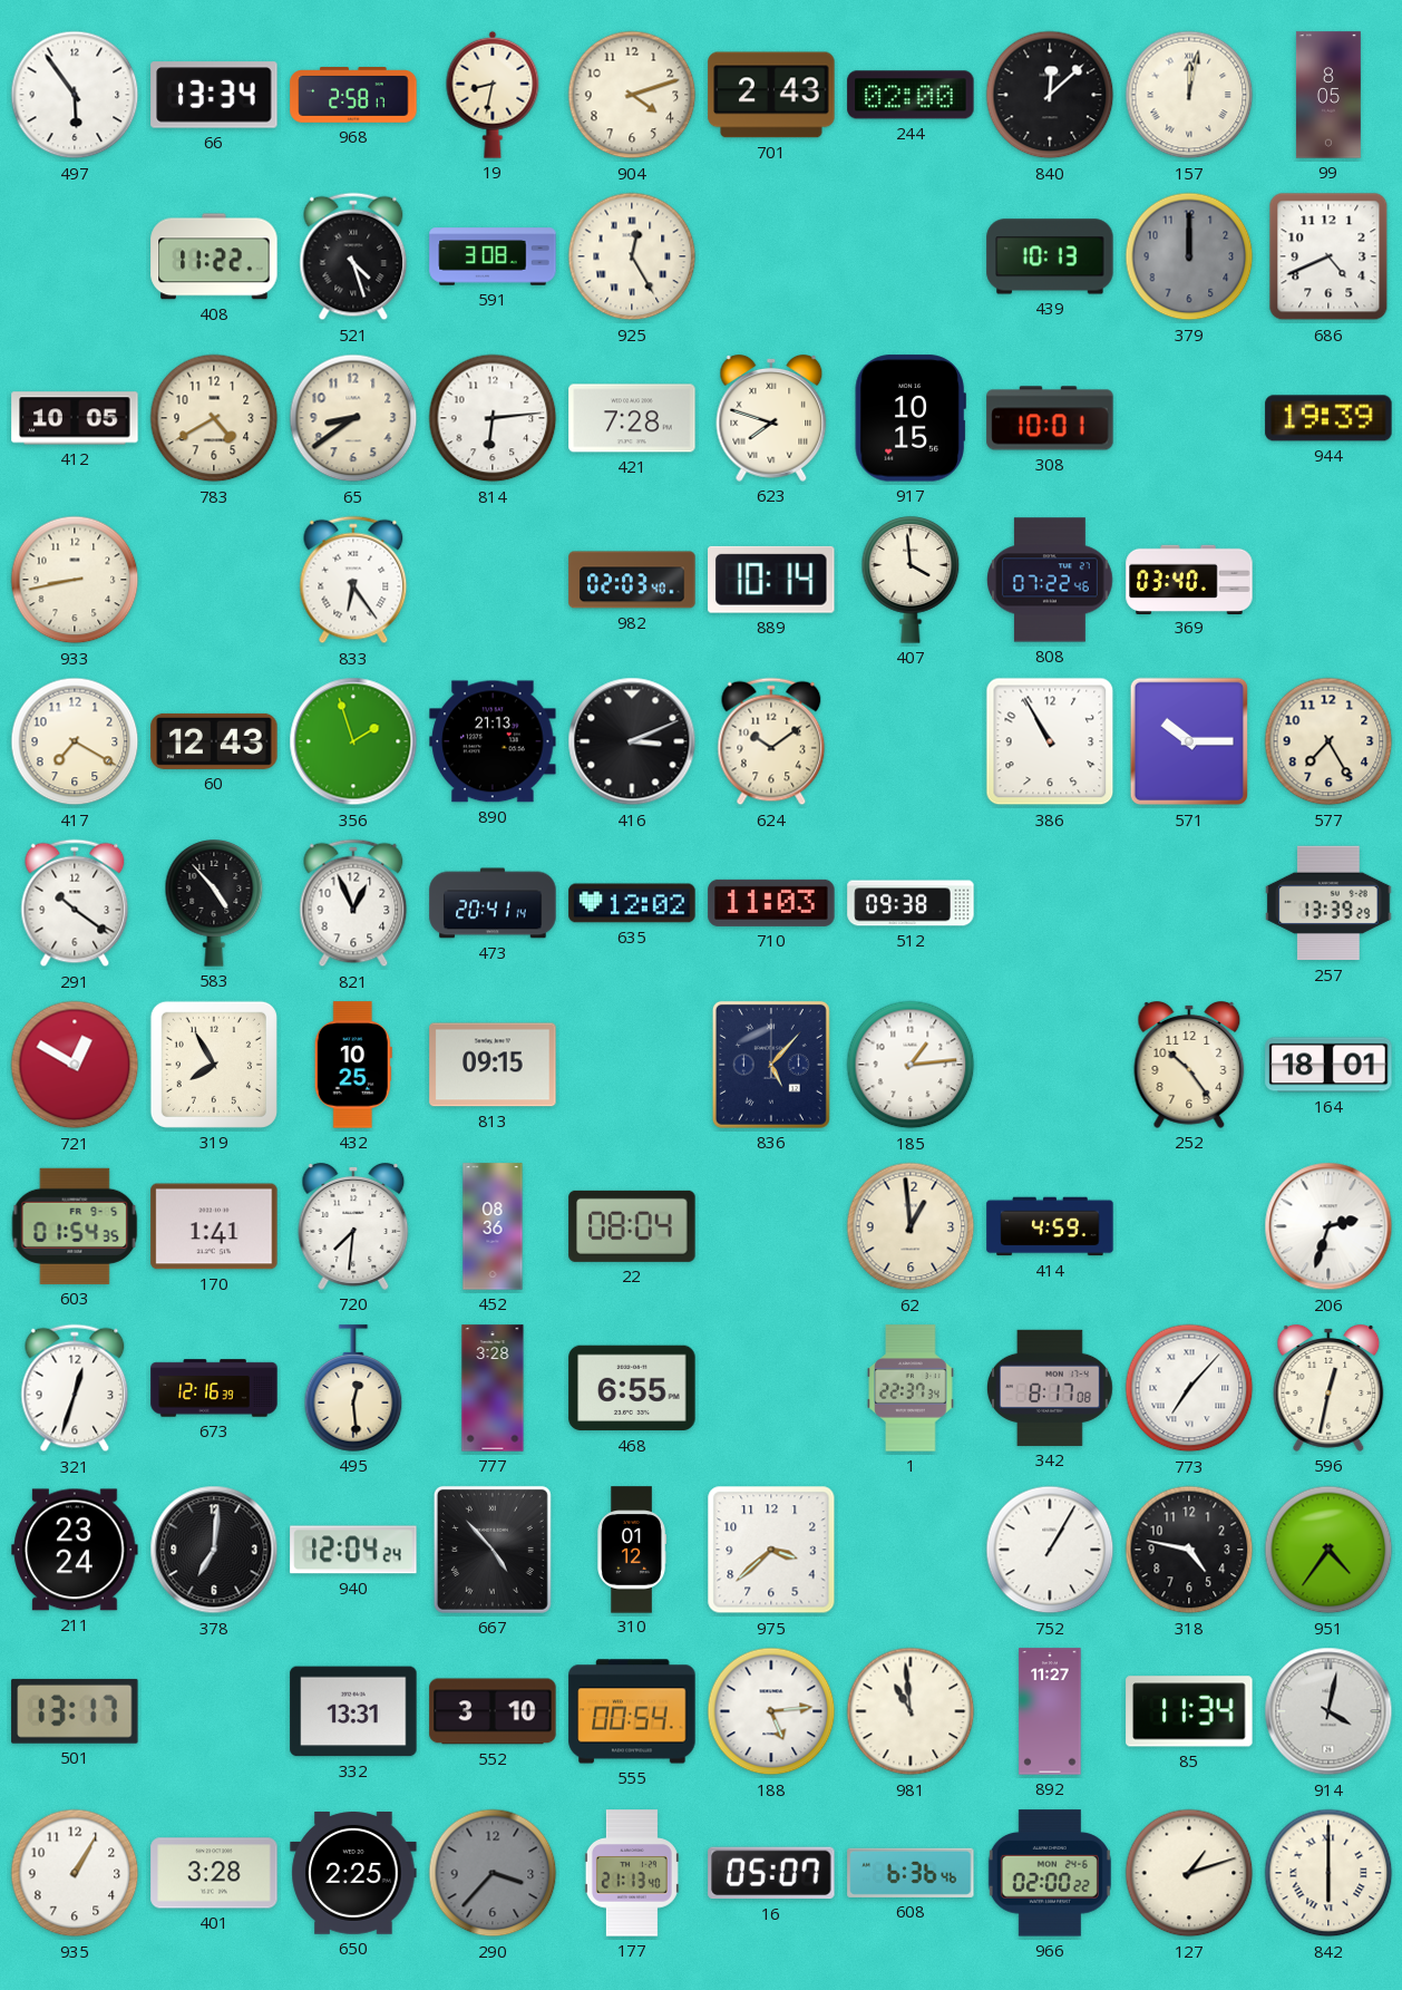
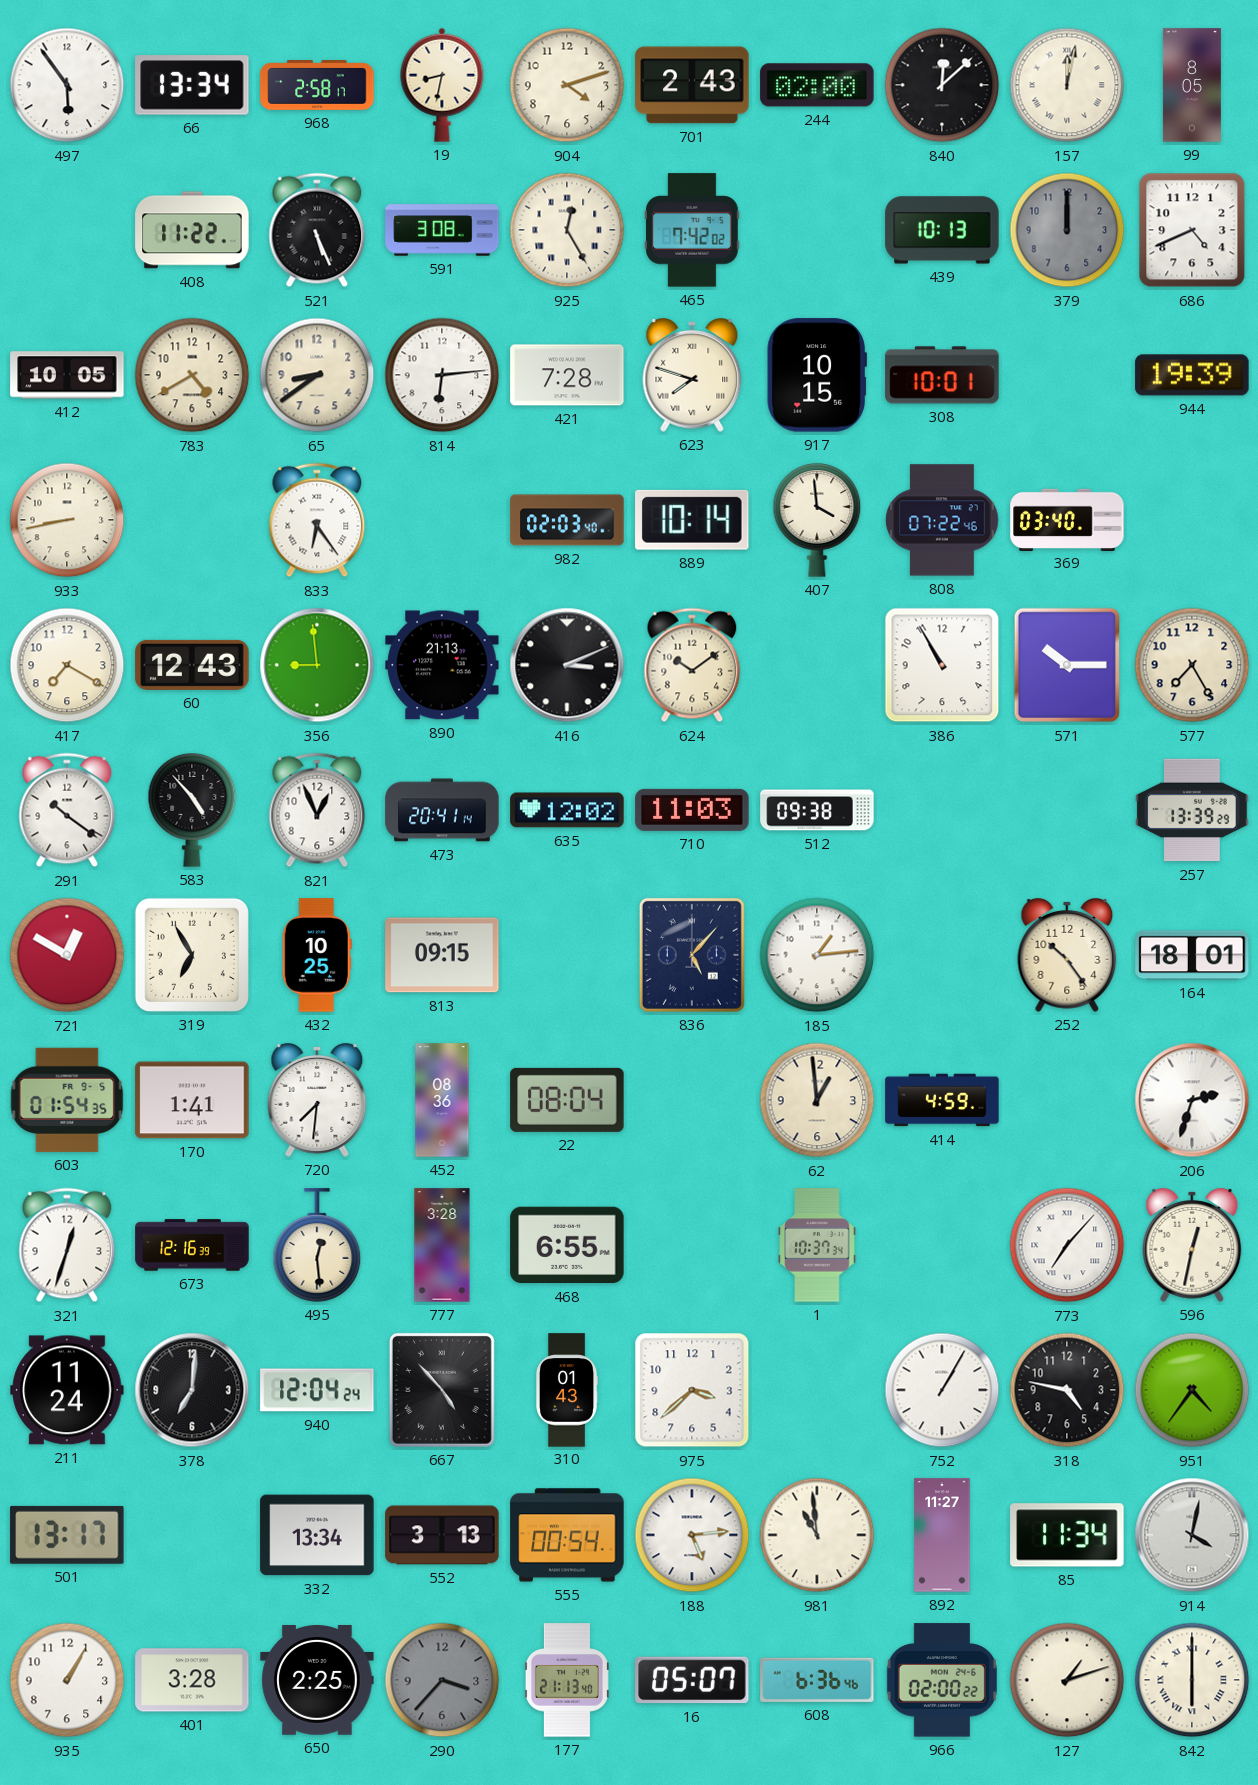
521: 4:27 -> 5:26
465: none -> 7:42
356: 1:57 -> 8:59
319: 7:55 -> 6:55
1: 22:37 -> 10:37
342: 8:17 -> none
211: 23:24 -> 11:24
310: 01:12 -> 01:43
332: 13:31 -> 13:34
552: 3:10 -> 3:13
